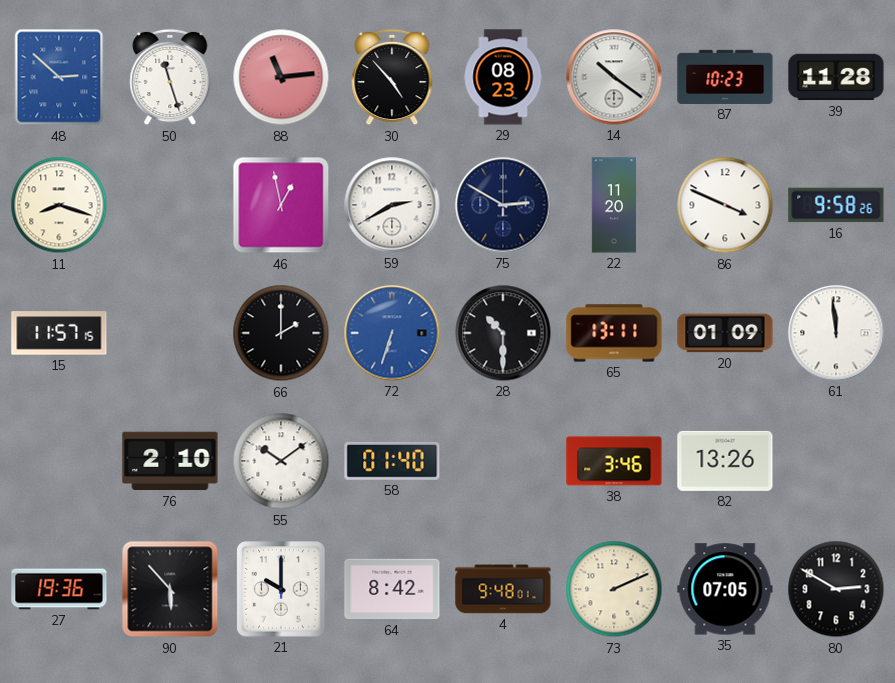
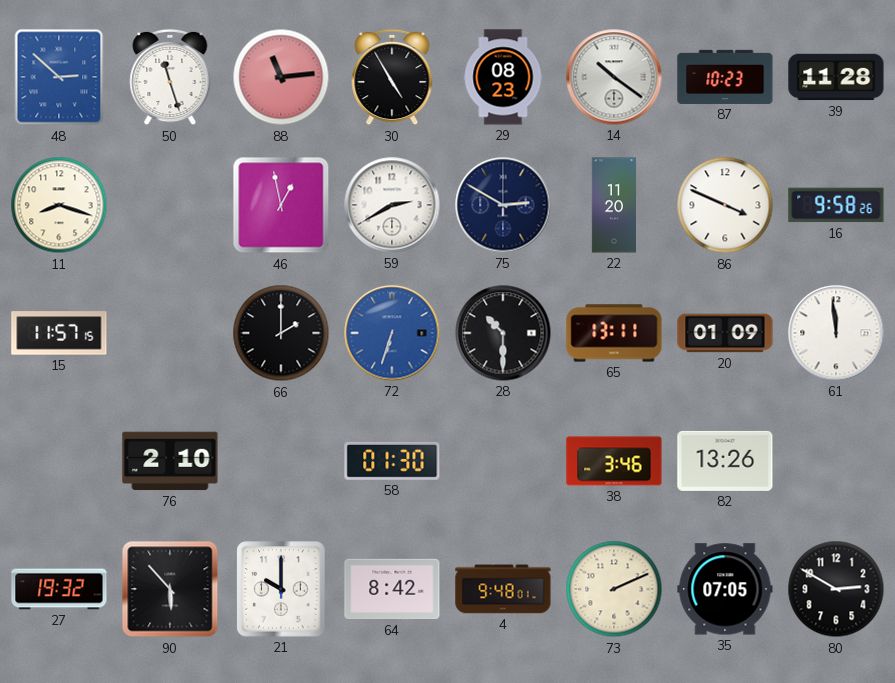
30: 4:53 -> 4:55
55: 10:09 -> none
58: 01:40 -> 01:30
27: 19:36 -> 19:32
